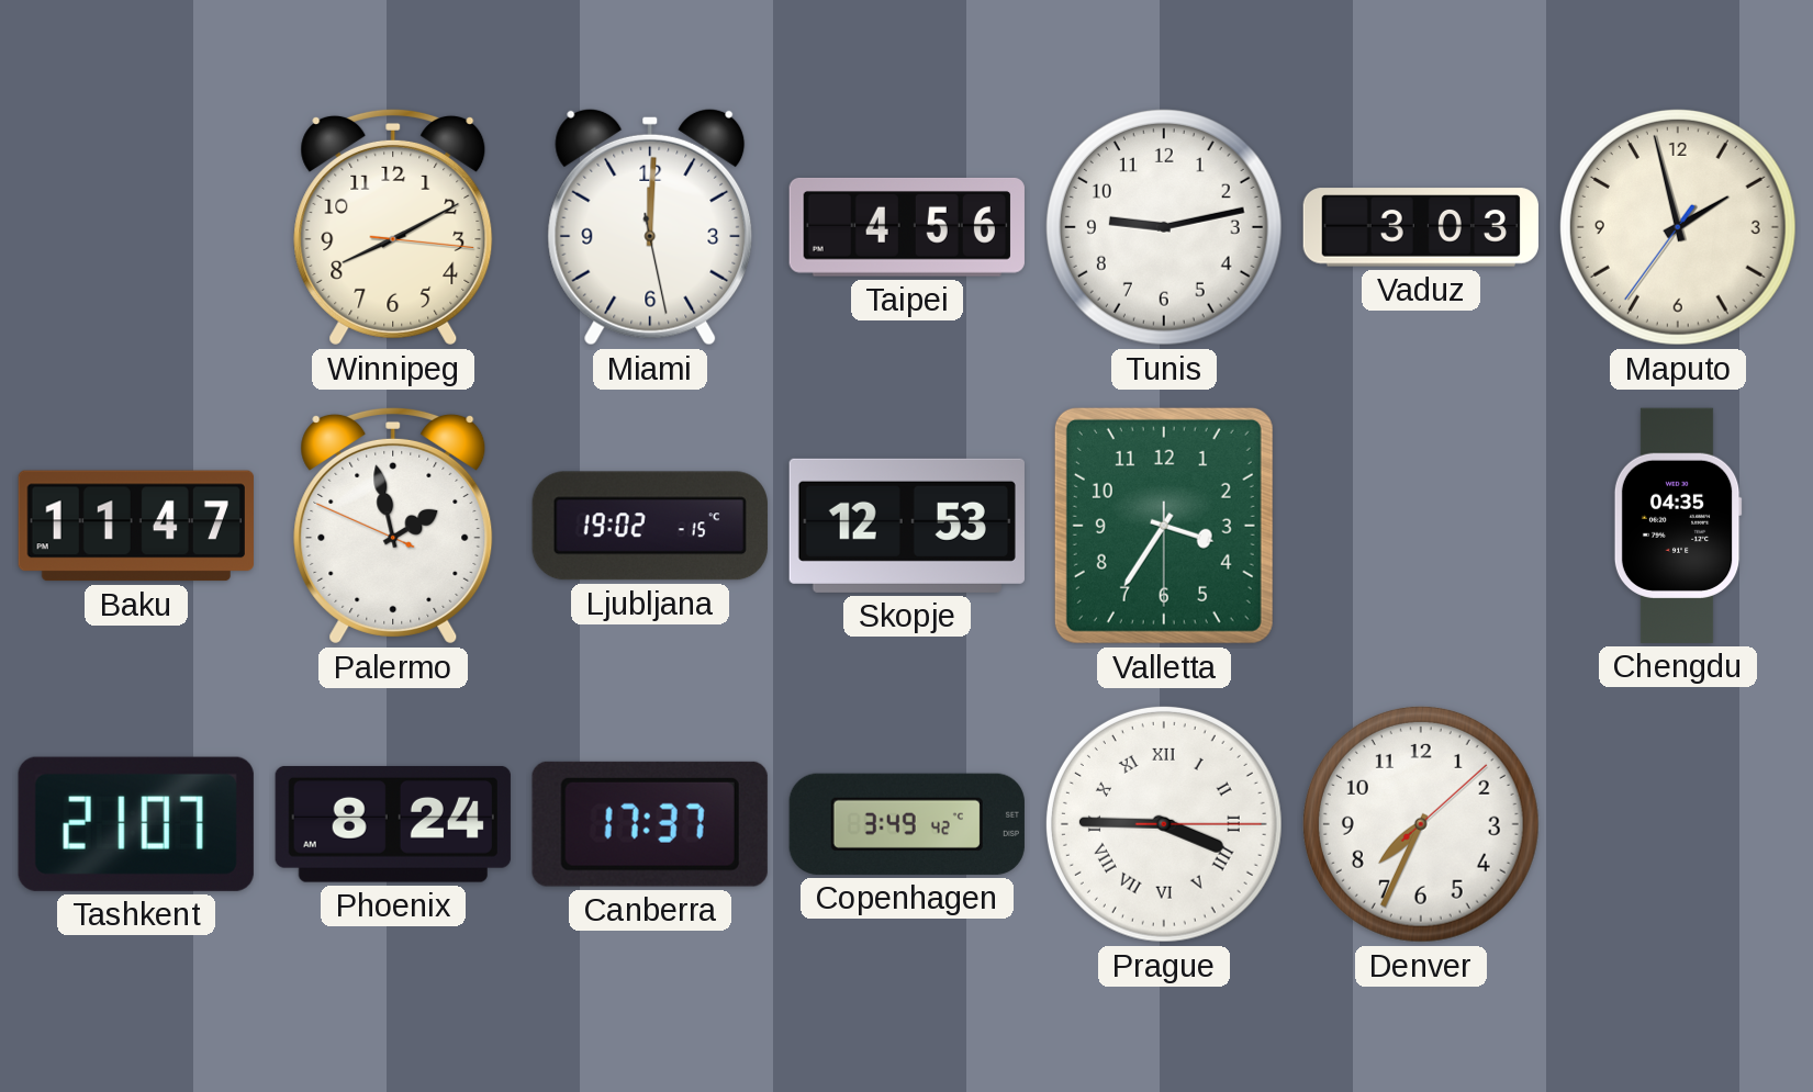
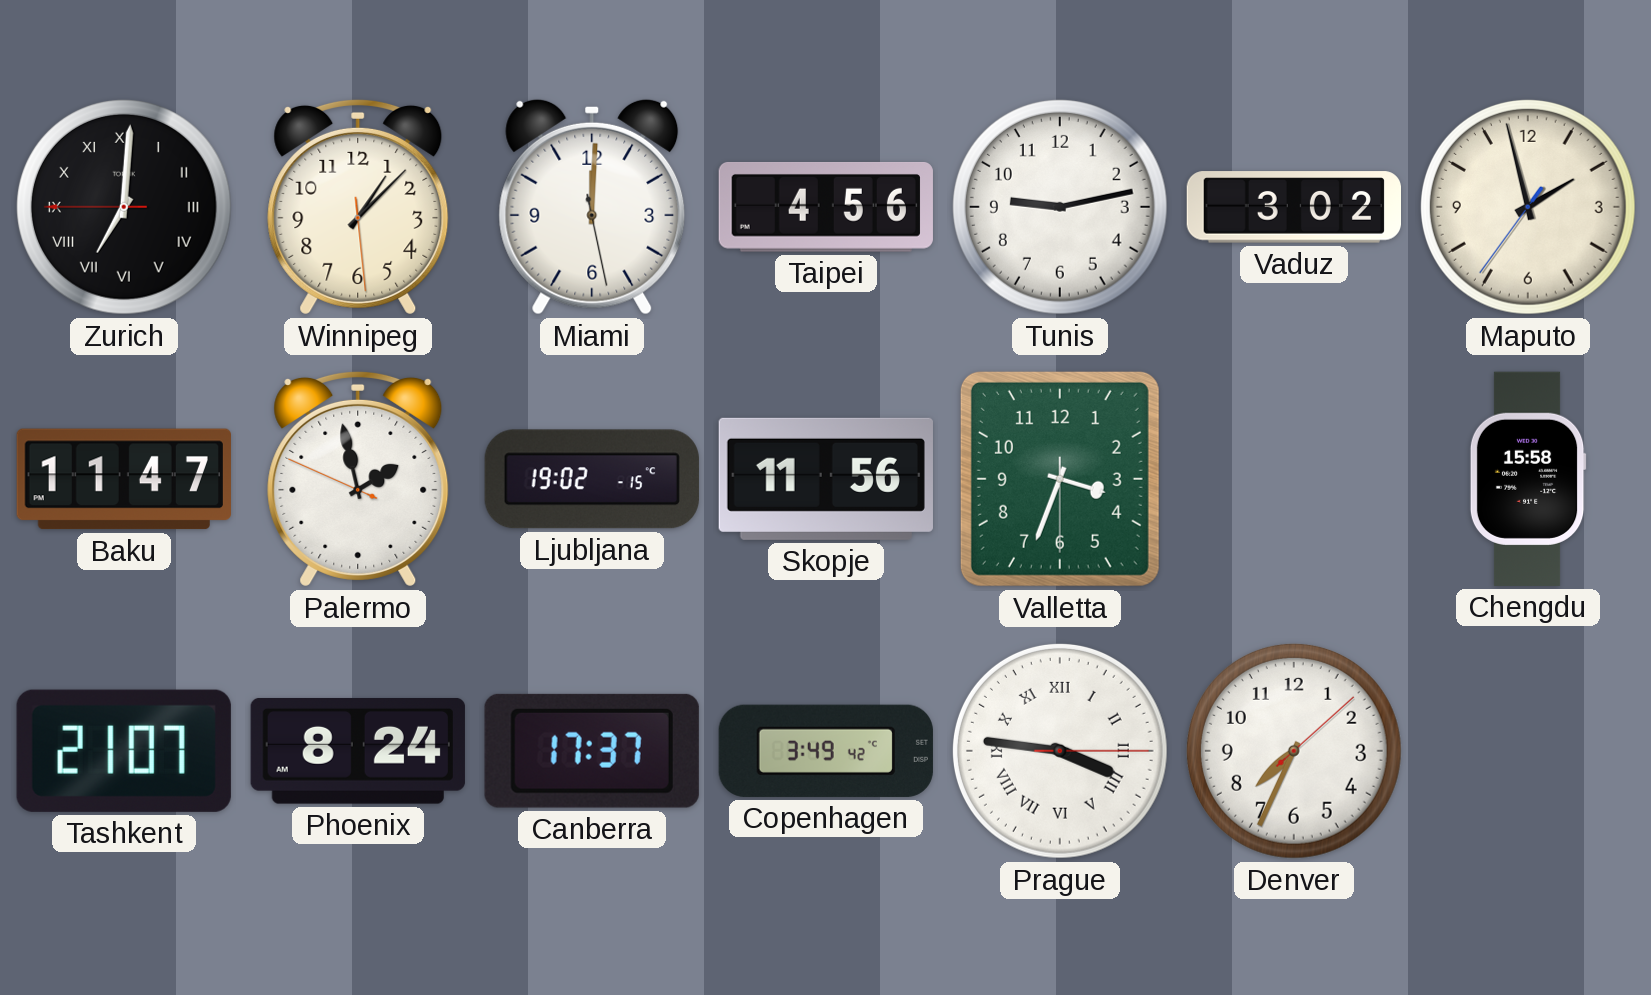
Zurich: none -> 7:00
Winnipeg: 8:10 -> 1:07
Vaduz: 3:03 -> 3:02
Skopje: 12:53 -> 11:56
Valletta: 3:35 -> 3:33
Chengdu: 04:35 -> 15:58
Prague: 3:45 -> 3:46
